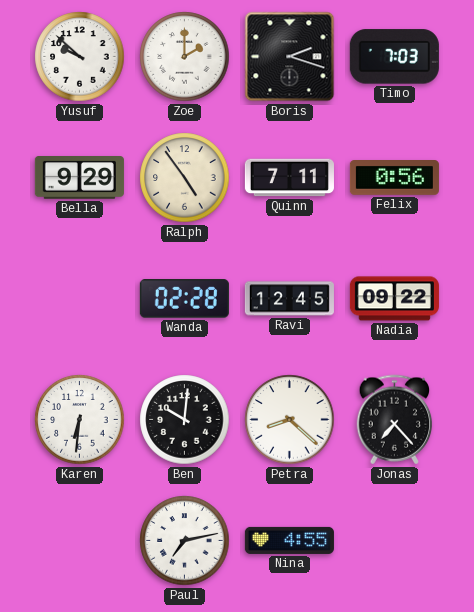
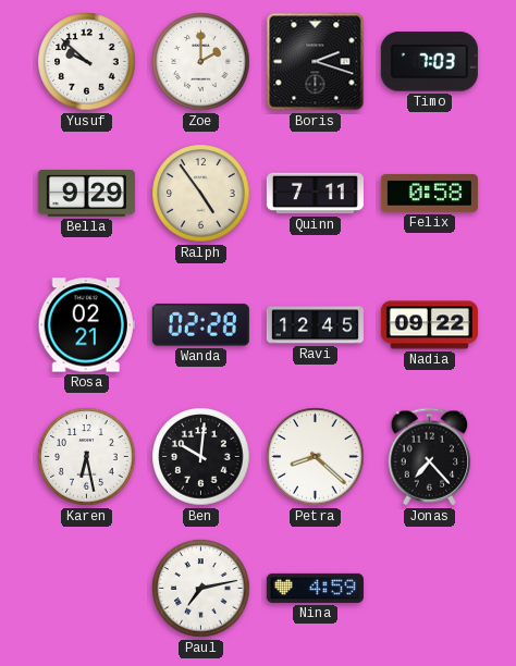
Felix: 0:56 -> 0:58
Rosa: none -> 02:21
Karen: 6:31 -> 6:28
Nina: 4:55 -> 4:59
